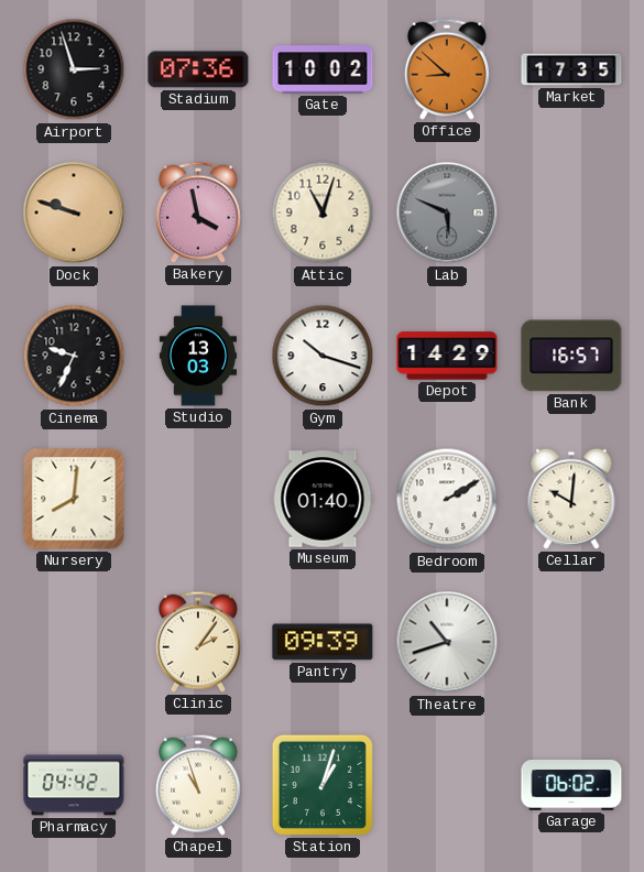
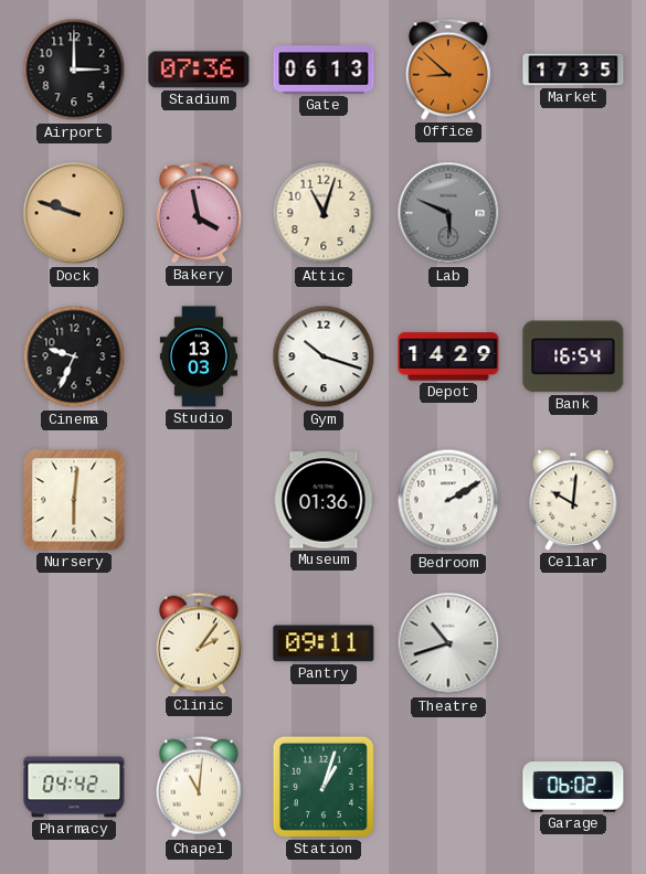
Airport: 2:57 -> 3:00
Gate: 10:02 -> 06:13
Bank: 16:57 -> 16:54
Nursery: 8:01 -> 6:01
Museum: 01:40 -> 01:36
Pantry: 09:39 -> 09:11
Chapel: 10:57 -> 11:01
